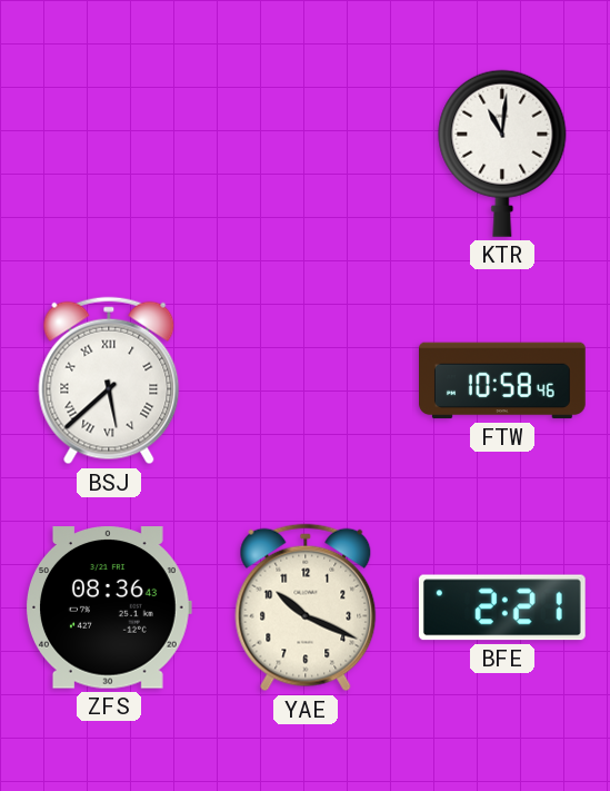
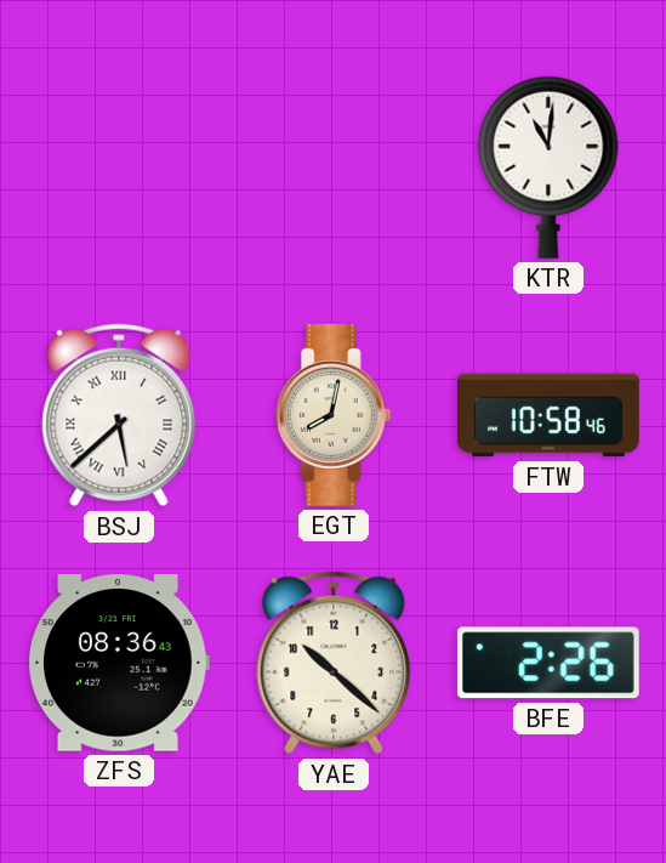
EGT: none -> 8:02
YAE: 10:19 -> 10:22
BFE: 2:21 -> 2:26
